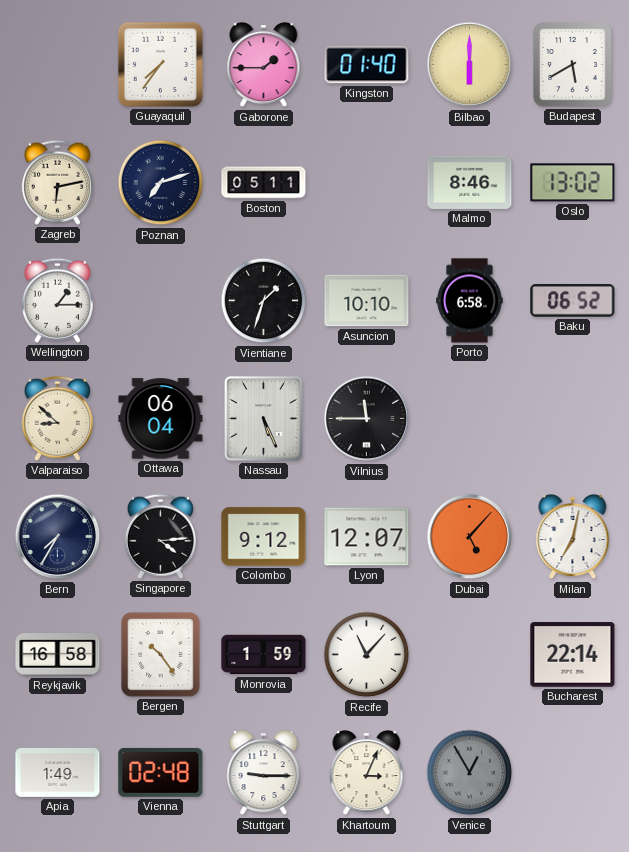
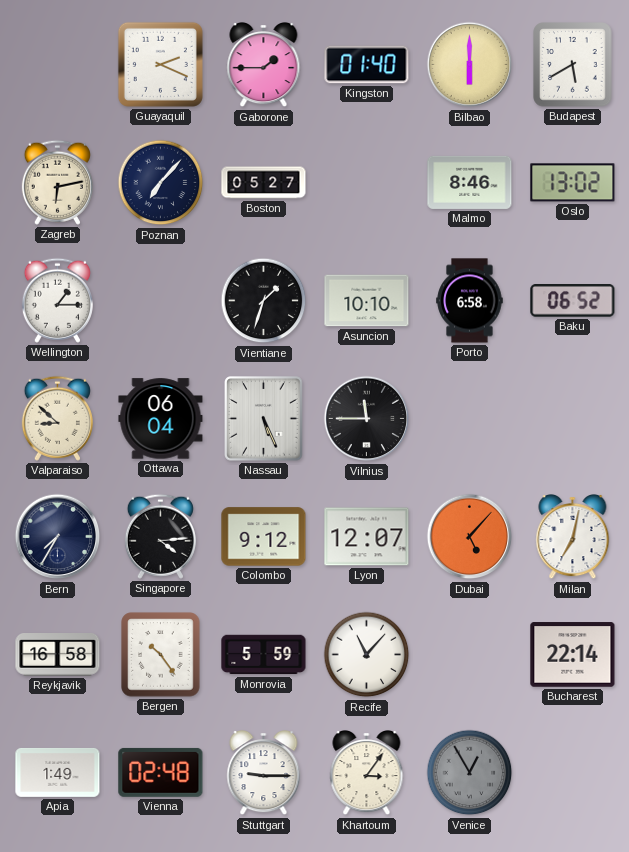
Guayaquil: 7:36 -> 2:19
Poznan: 7:12 -> 7:07
Boston: 05:11 -> 05:27
Monrovia: 1:59 -> 5:59
Khartoum: 3:04 -> 3:06
